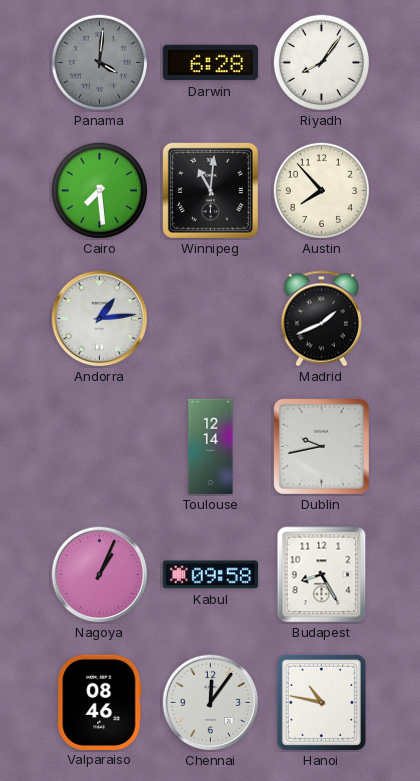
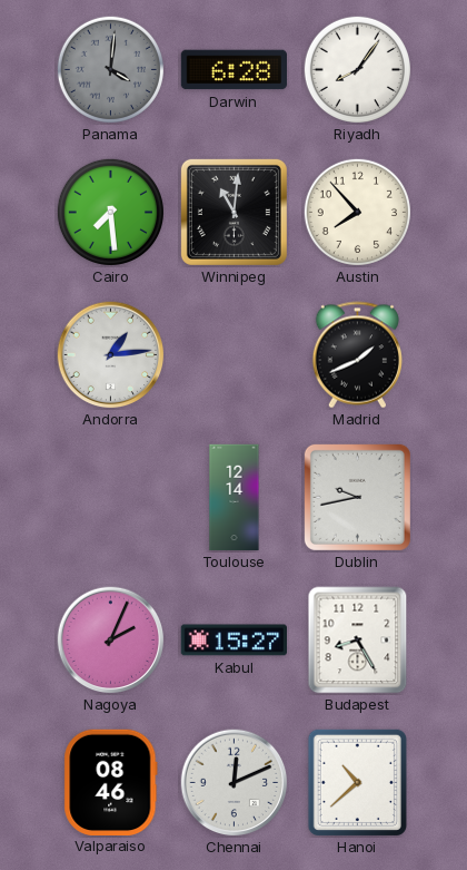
Nagoya: 1:04 -> 2:04
Kabul: 09:58 -> 15:27
Chennai: 12:06 -> 12:11
Hanoi: 10:47 -> 10:38
